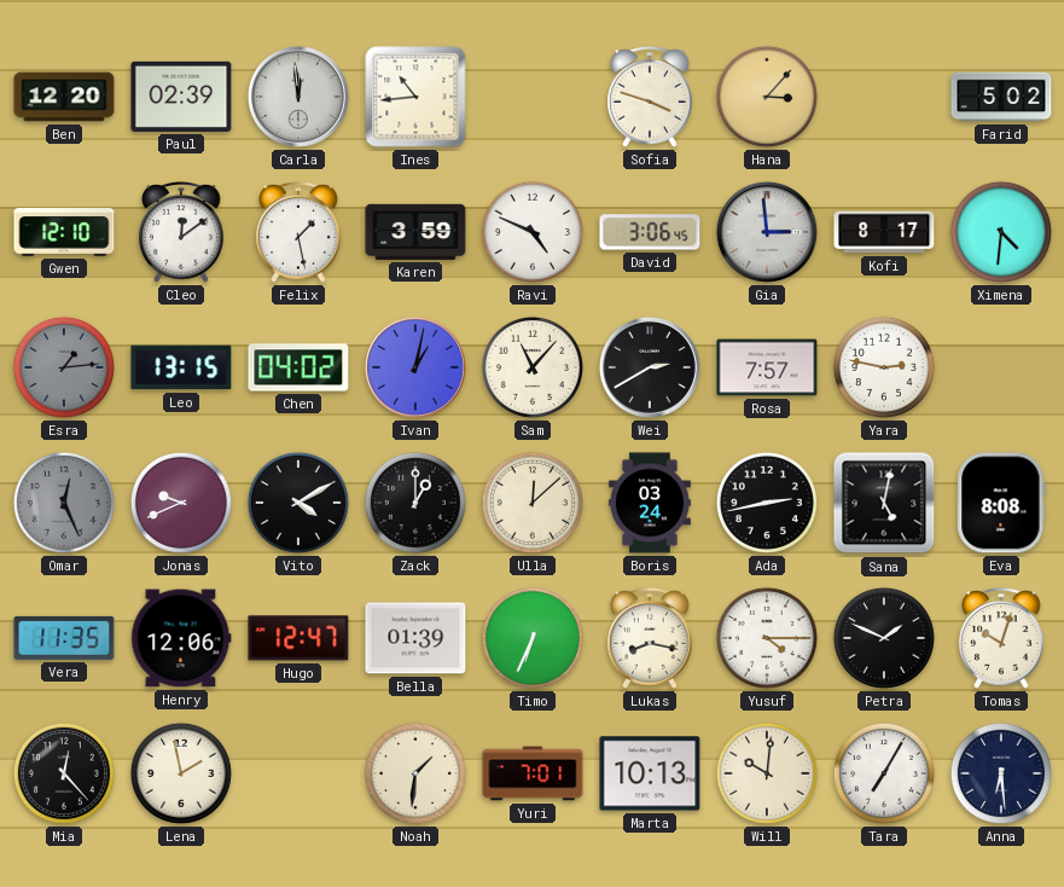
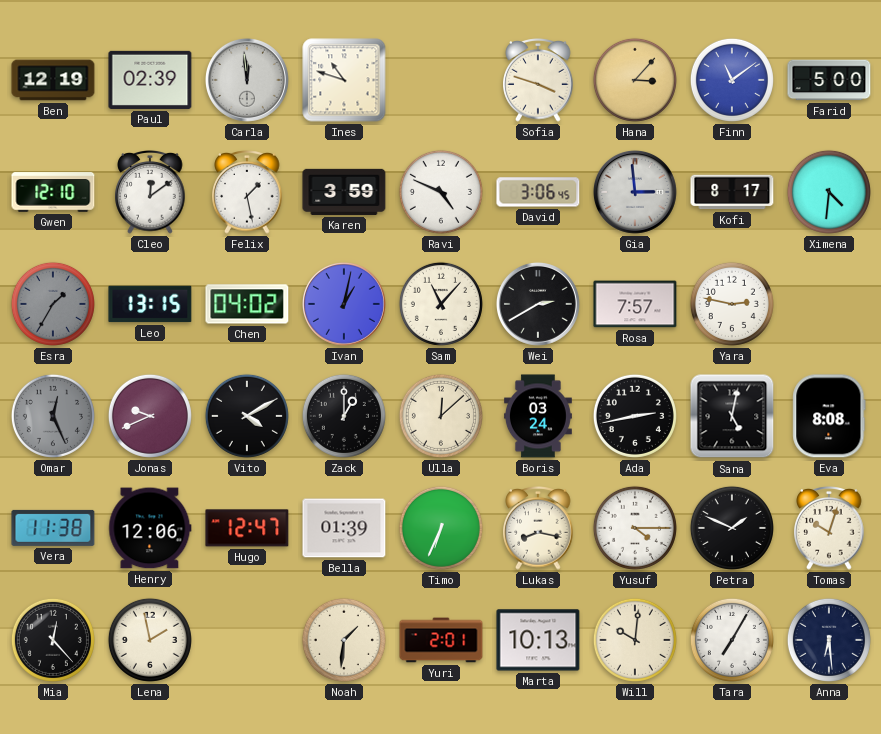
Ben: 12:20 -> 12:19
Ines: 10:44 -> 10:48
Finn: none -> 11:09
Farid: 5:02 -> 5:00
Esra: 1:14 -> 1:35
Vera: 11:35 -> 11:38
Yuri: 7:01 -> 2:01
